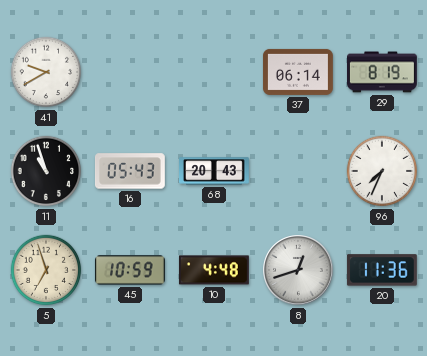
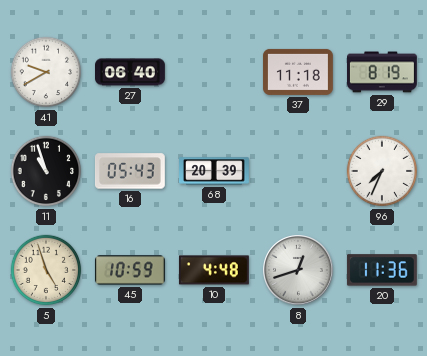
27: none -> 06:40
37: 06:14 -> 11:18
68: 20:43 -> 20:39
5: 6:57 -> 4:57
